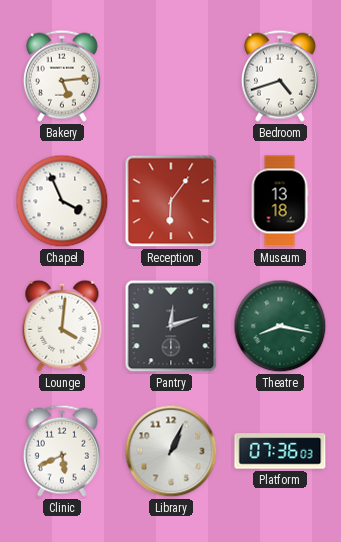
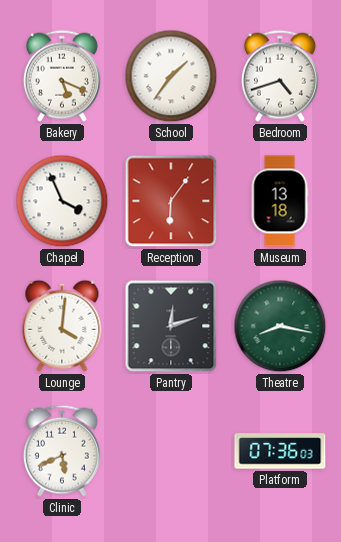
Bakery: 5:14 -> 5:19
School: none -> 1:36
Library: 1:04 -> none
